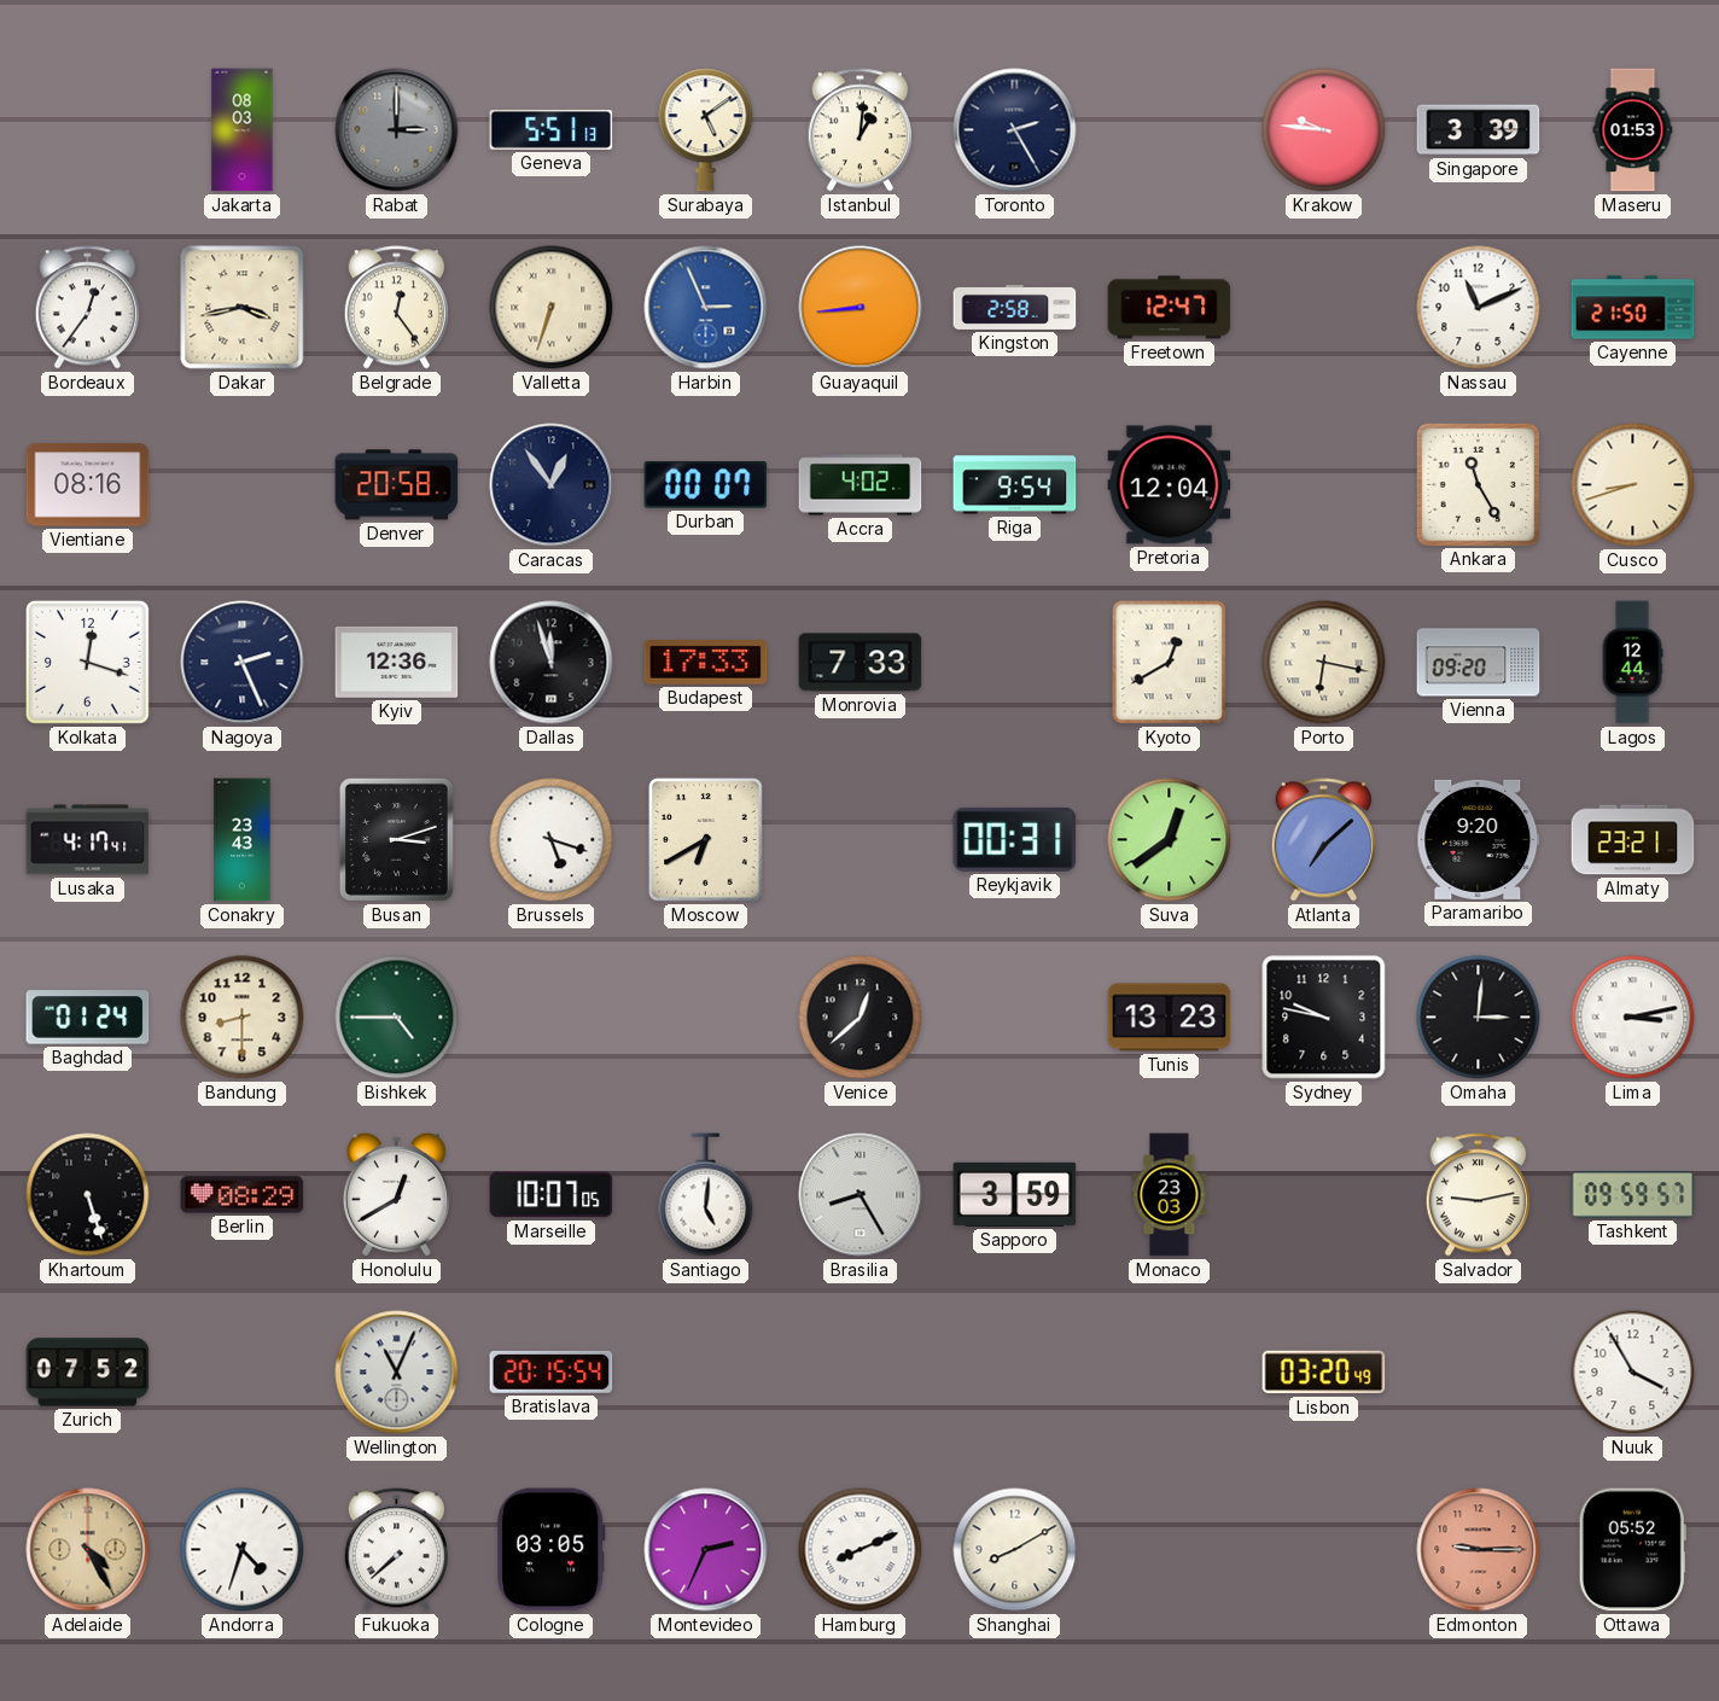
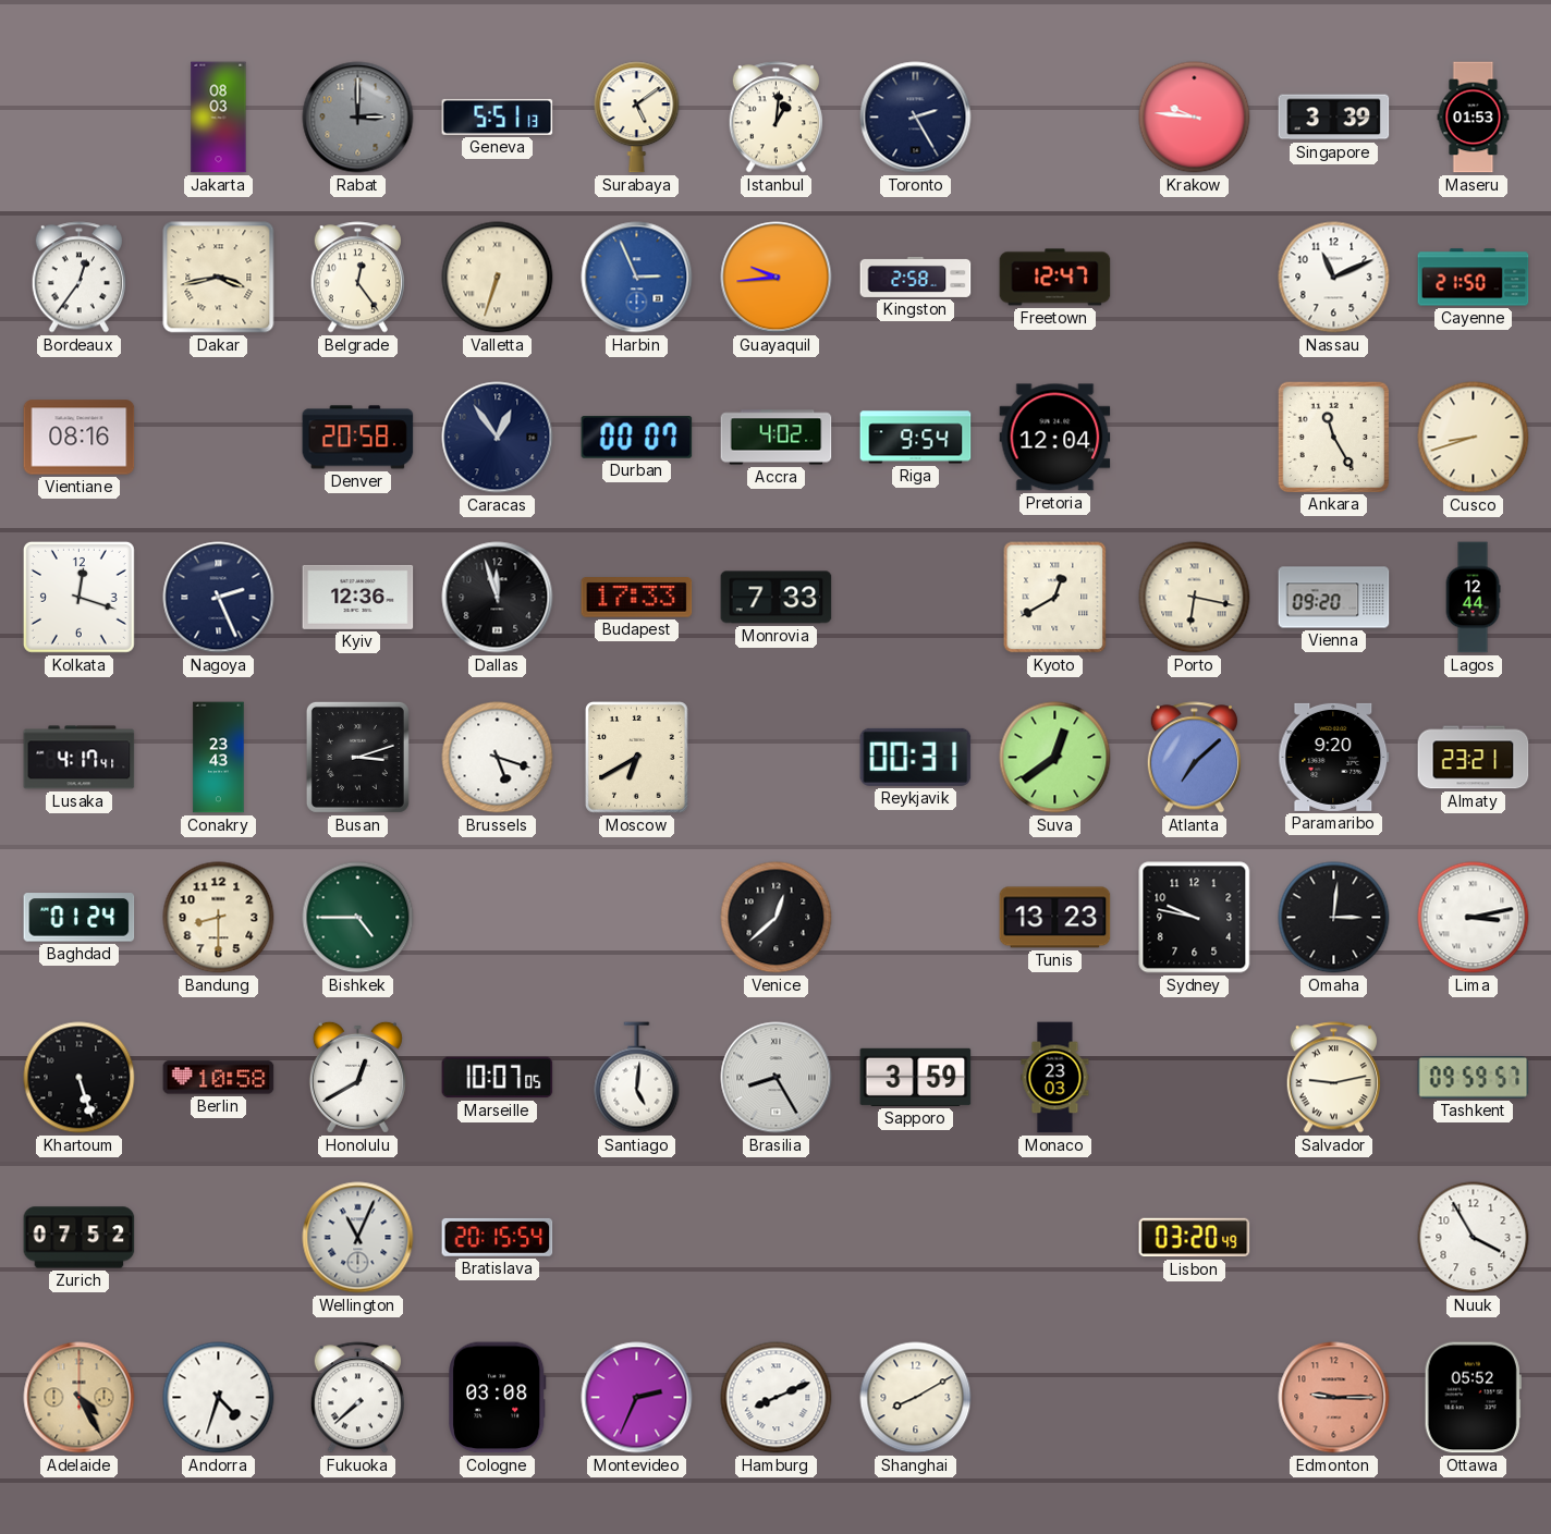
Guayaquil: 8:44 -> 9:44
Berlin: 08:29 -> 10:58
Cologne: 03:05 -> 03:08
